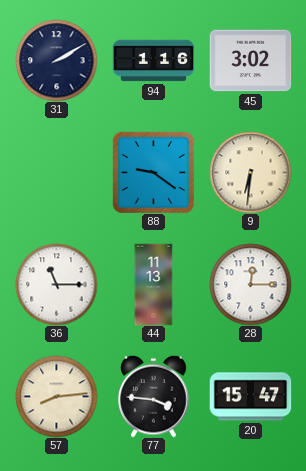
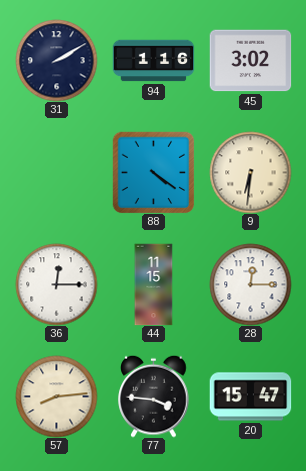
88: 9:21 -> 4:21
36: 11:15 -> 12:15
44: 11:13 -> 11:15
